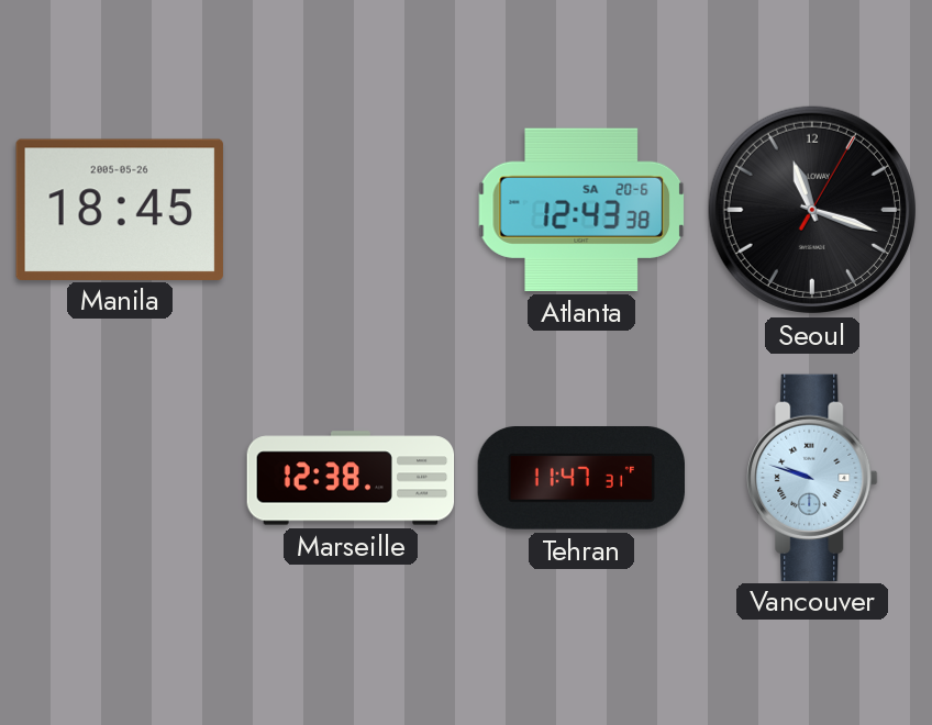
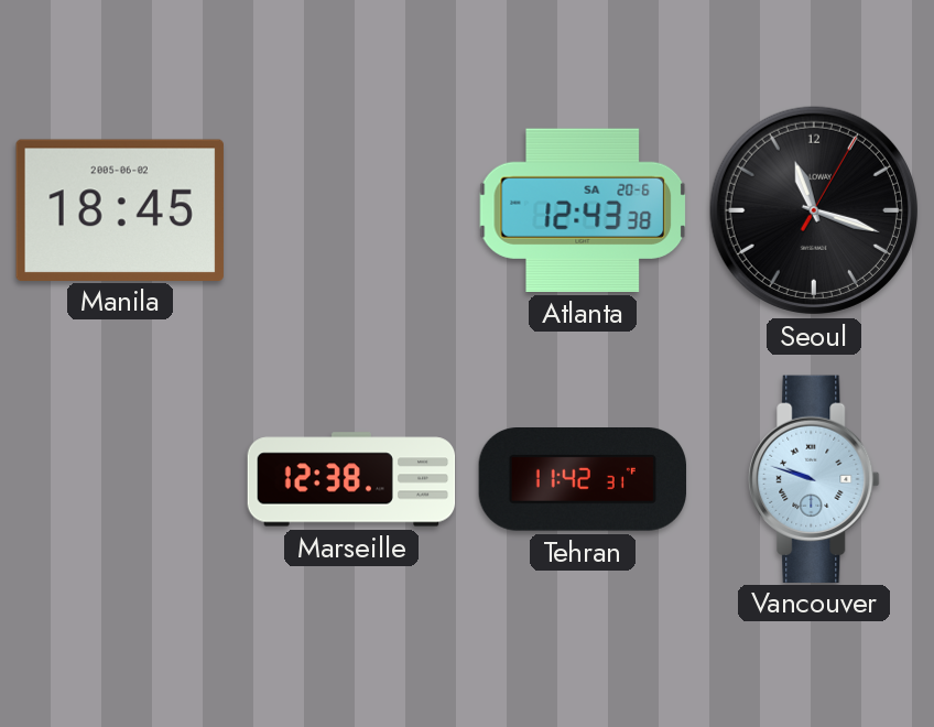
Manila date: 2005-05-26 -> 2005-06-02
Tehran: 11:47 -> 11:42
